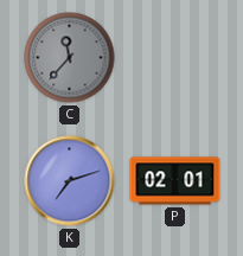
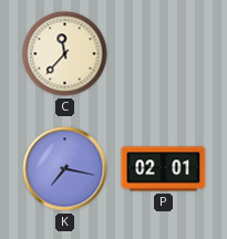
C dial: grey -> cream
K: 7:12 -> 7:17
